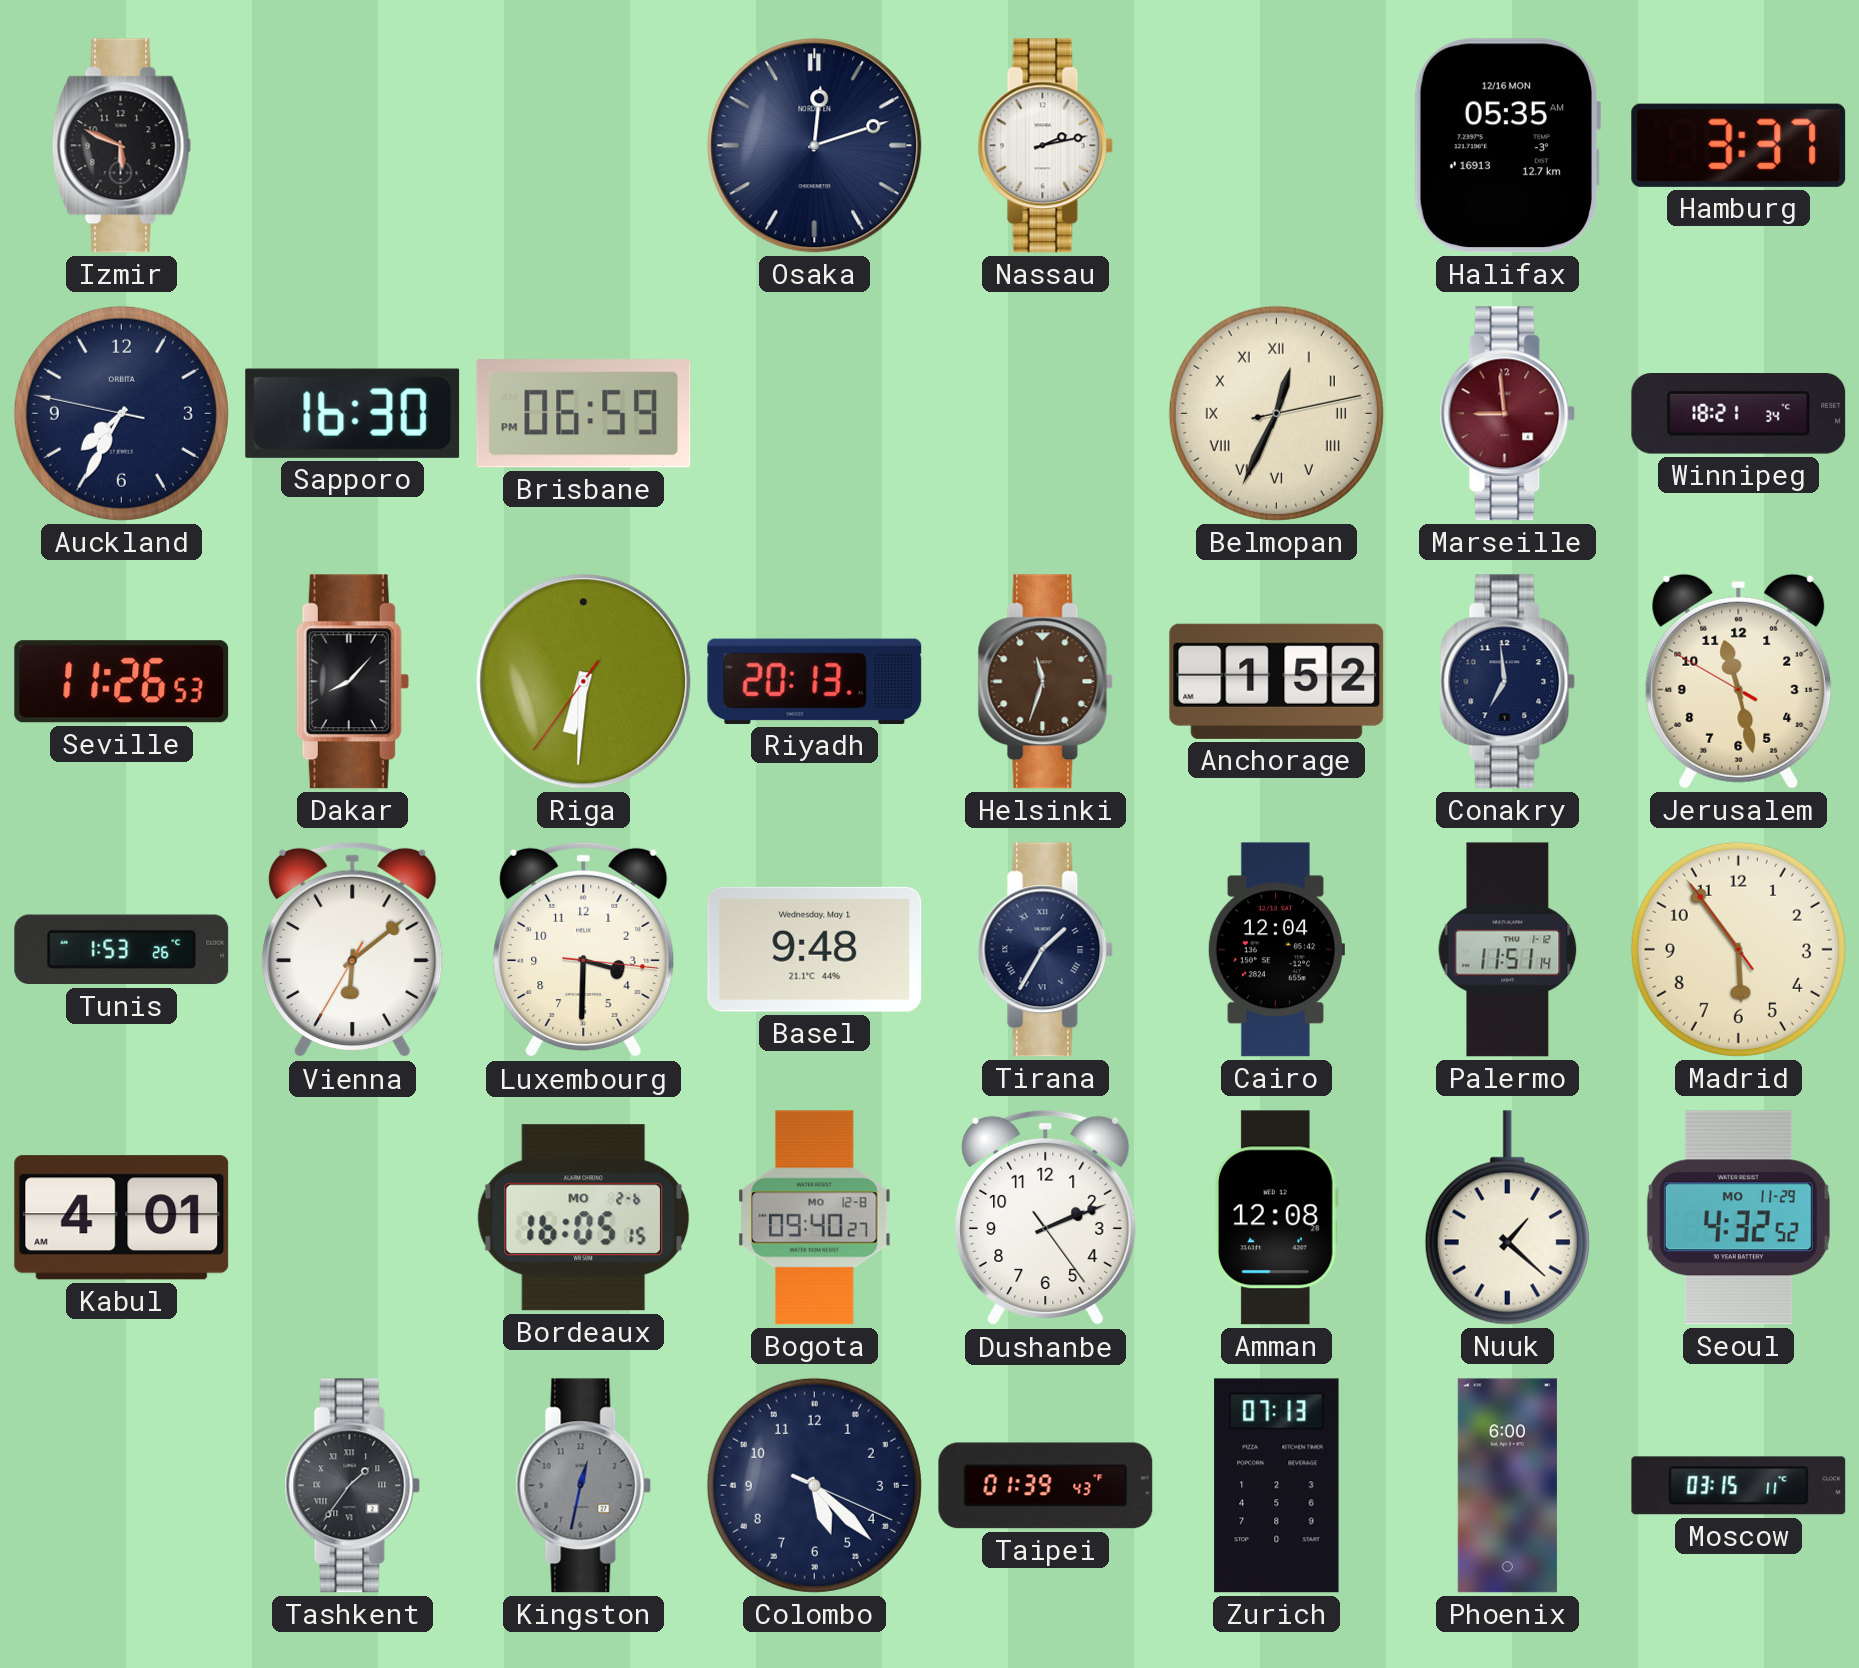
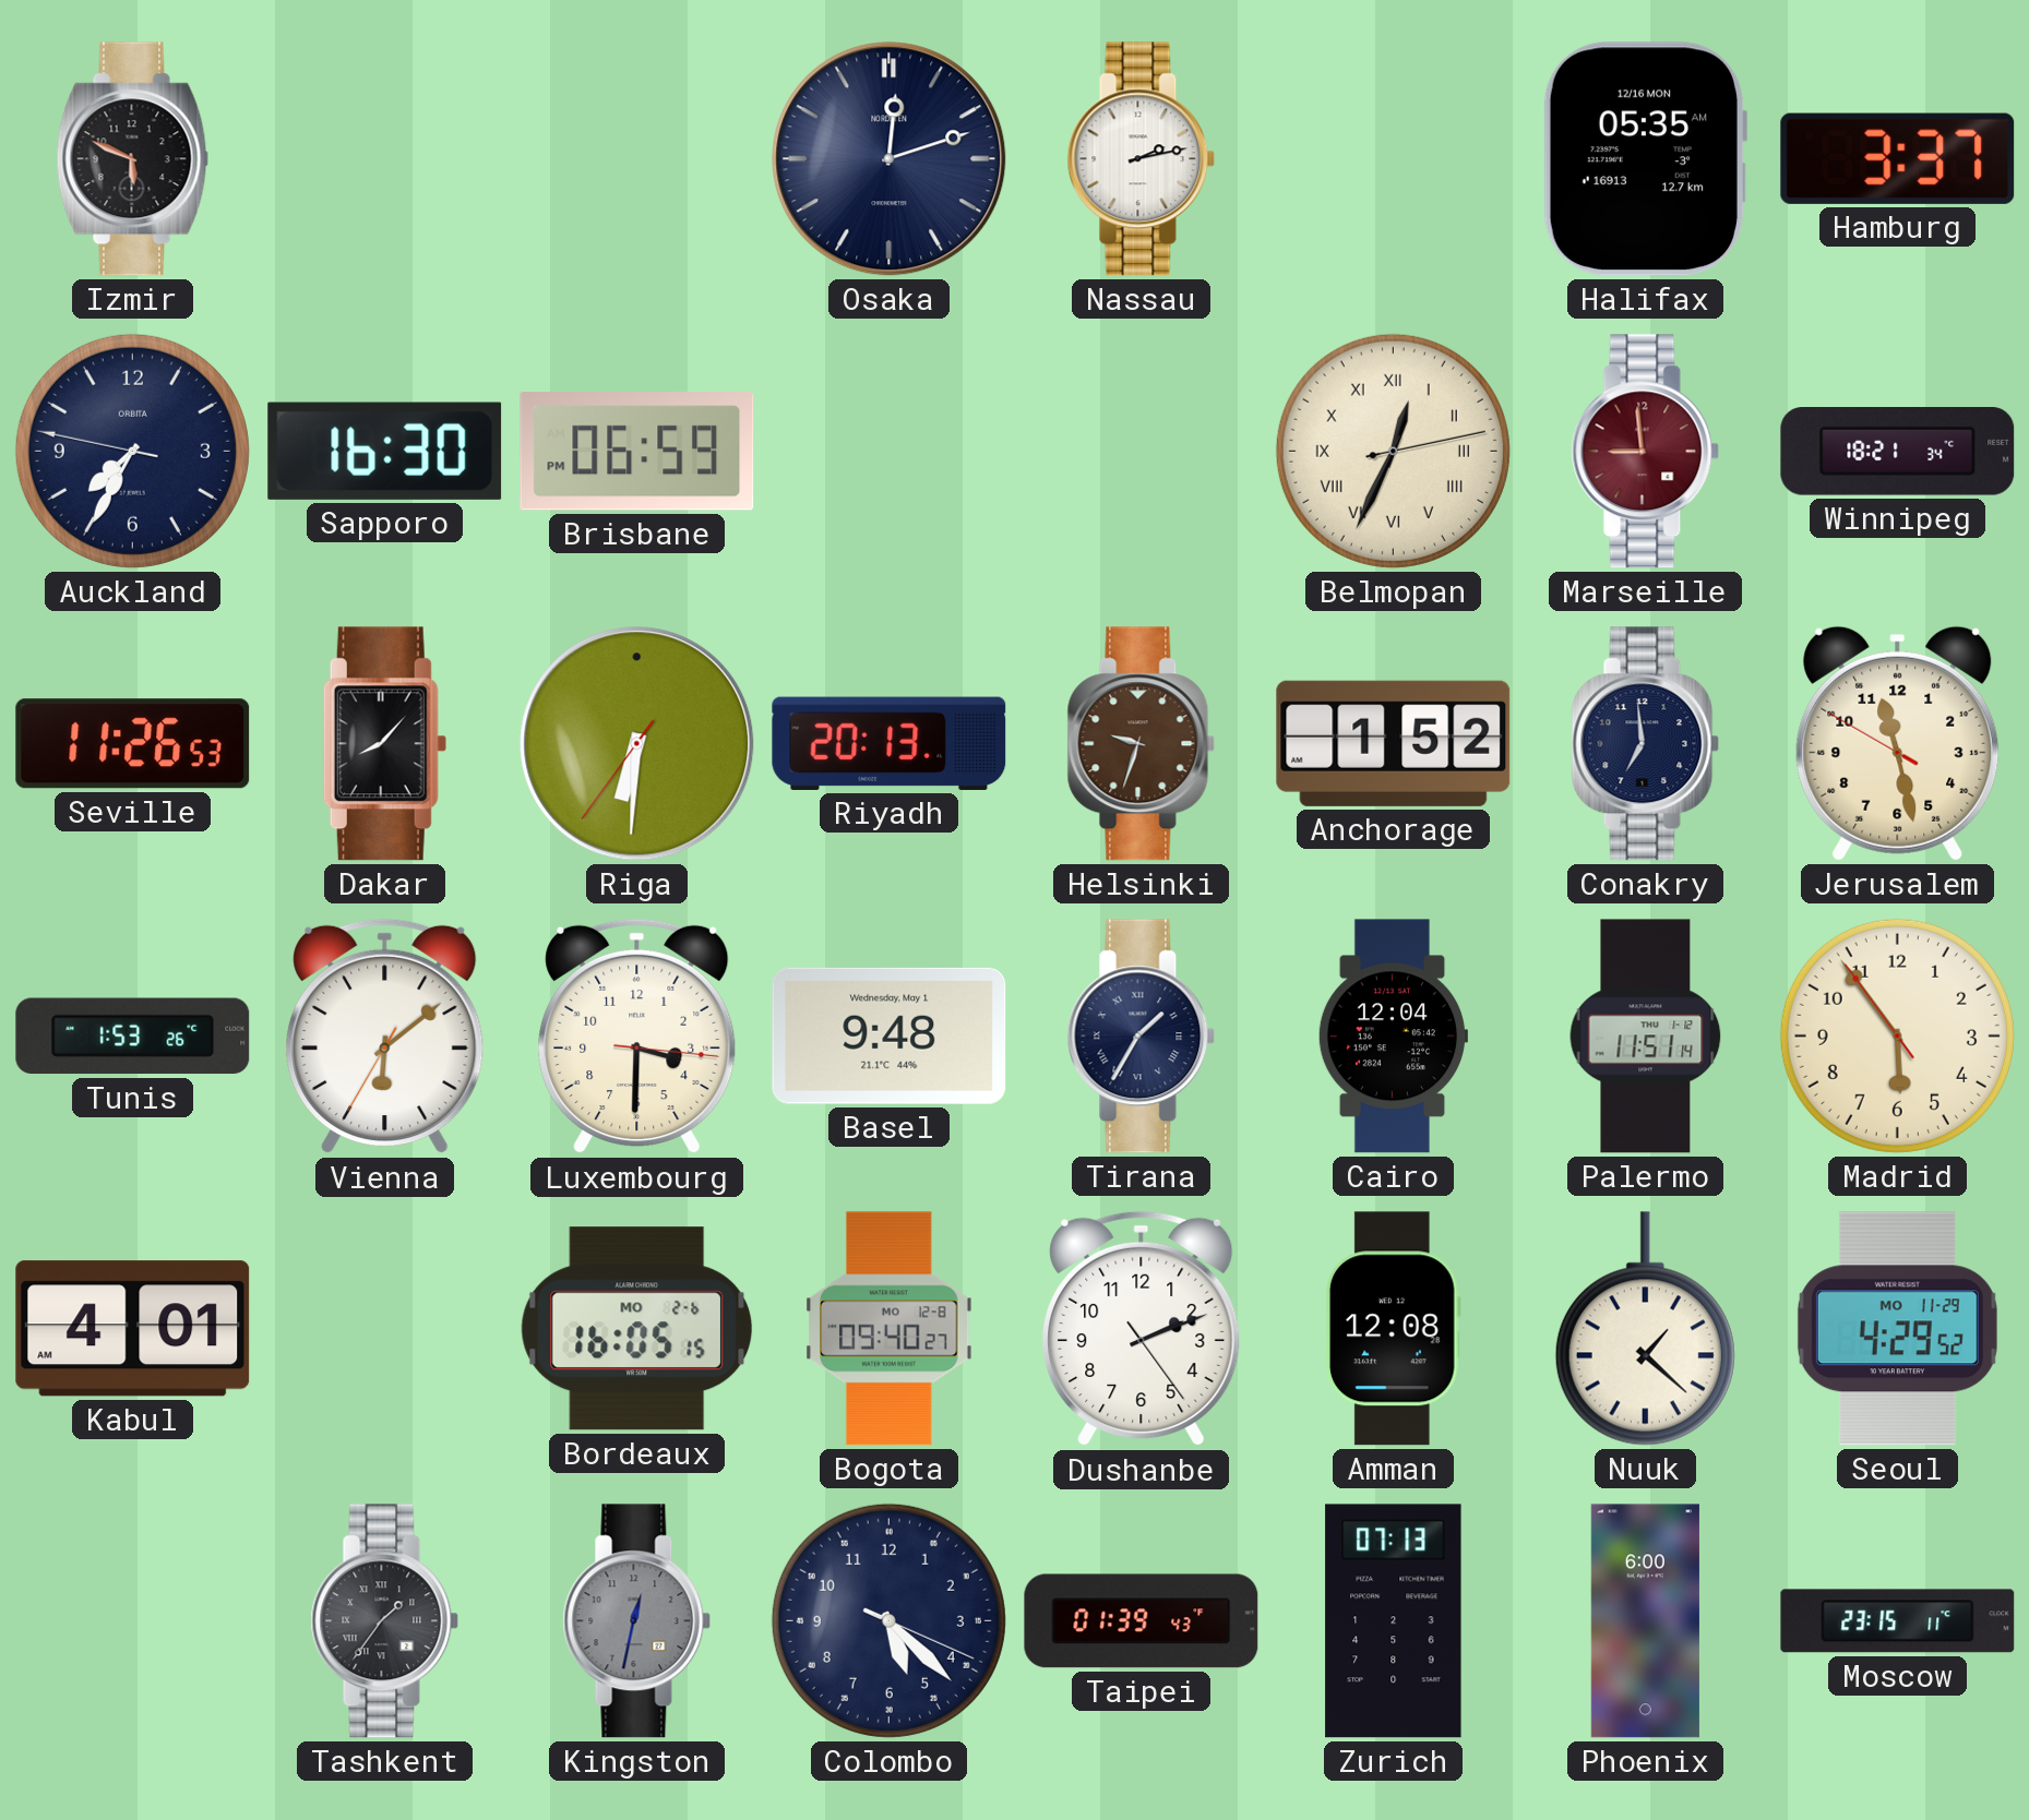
Helsinki: 11:33 -> 9:33
Seoul: 4:32 -> 4:29
Moscow: 03:15 -> 23:15
